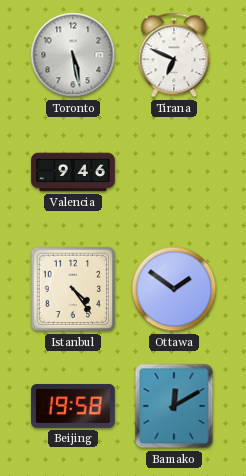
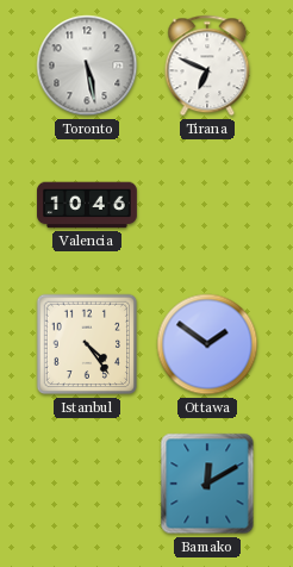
Valencia: 9:46 -> 10:46
Beijing: 19:58 -> none
